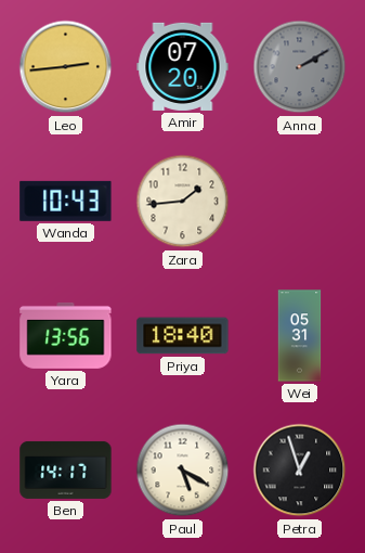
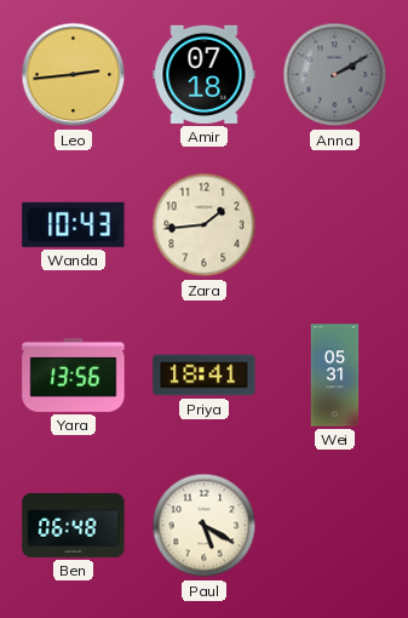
Amir: 07:20 -> 07:18
Priya: 18:40 -> 18:41
Ben: 14:17 -> 06:48
Petra: 12:57 -> none
